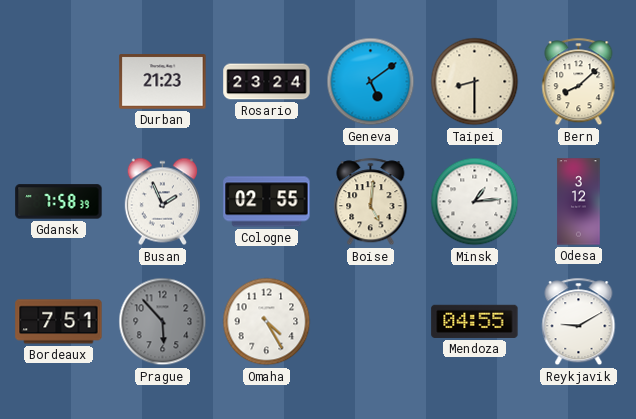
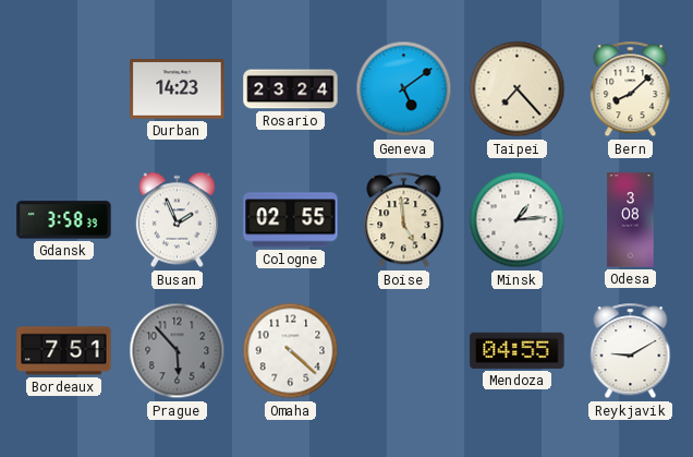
Durban: 21:23 -> 14:23
Taipei: 8:30 -> 7:23
Gdansk: 7:58 -> 3:58
Boise: 5:01 -> 4:59
Odesa: 3:12 -> 3:08
Omaha: 4:25 -> 4:22
